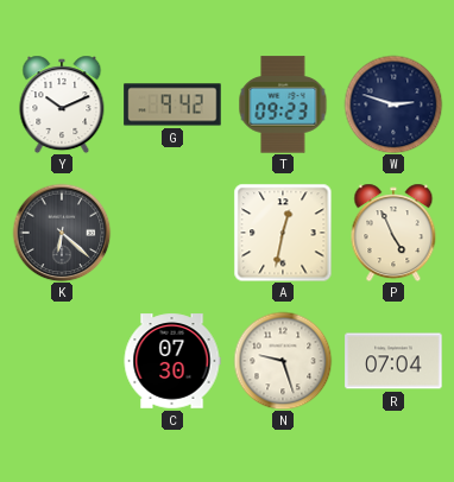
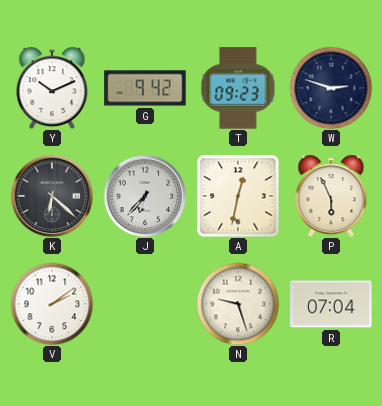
J: none -> 6:37
P: 4:56 -> 5:56
V: none -> 2:09
C: 07:30 -> none
